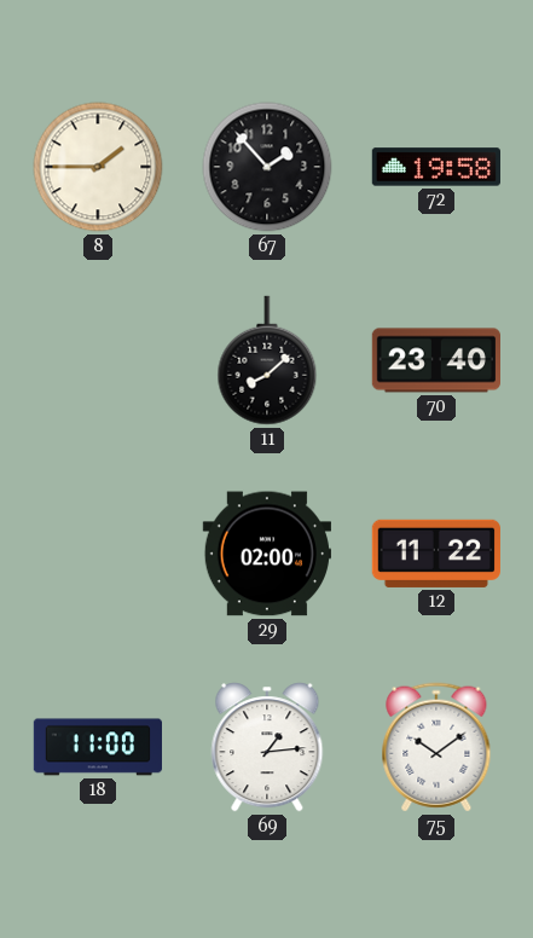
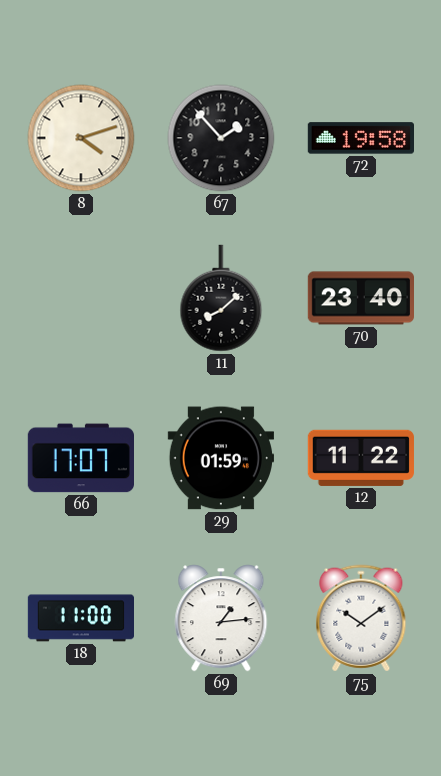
8: 1:45 -> 4:12
66: none -> 17:07
29: 02:00 -> 01:59
